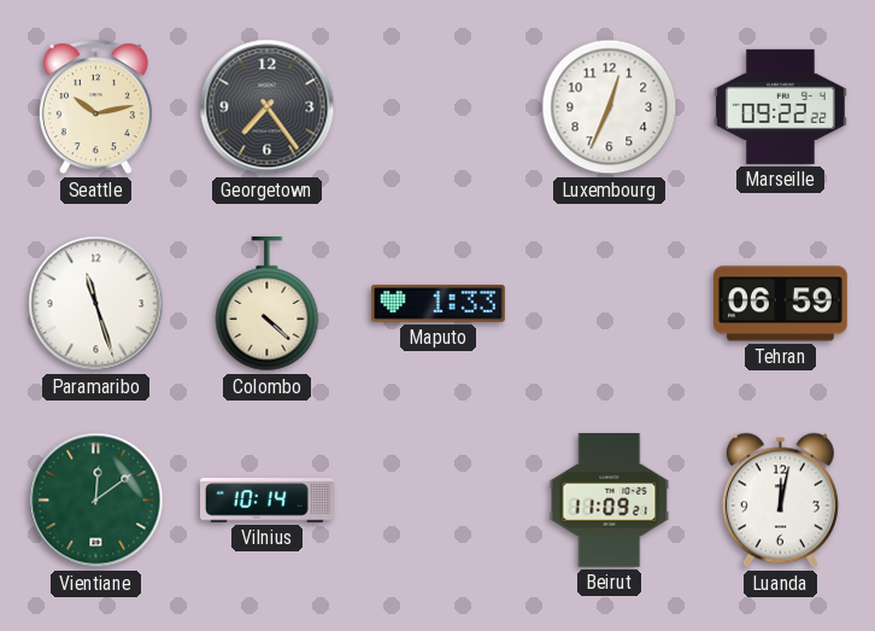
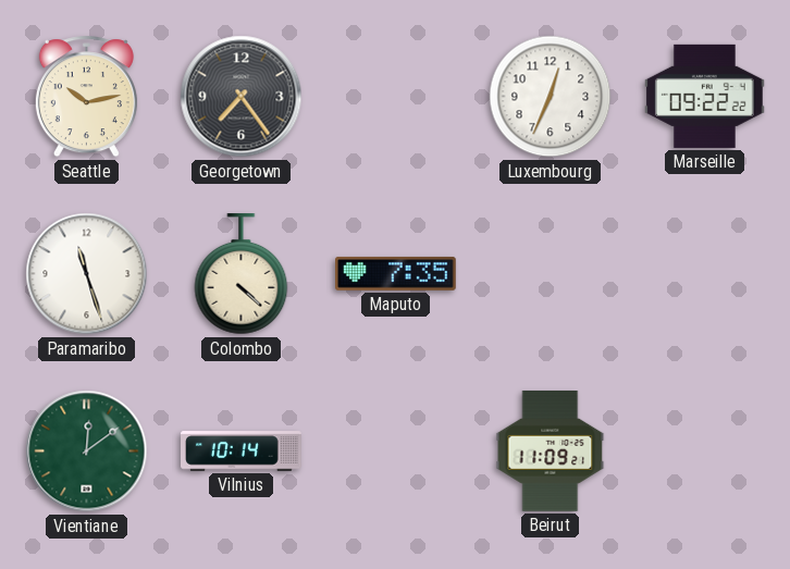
Maputo: 1:33 -> 7:35
Tehran: 06:59 -> none
Luanda: 12:02 -> none
